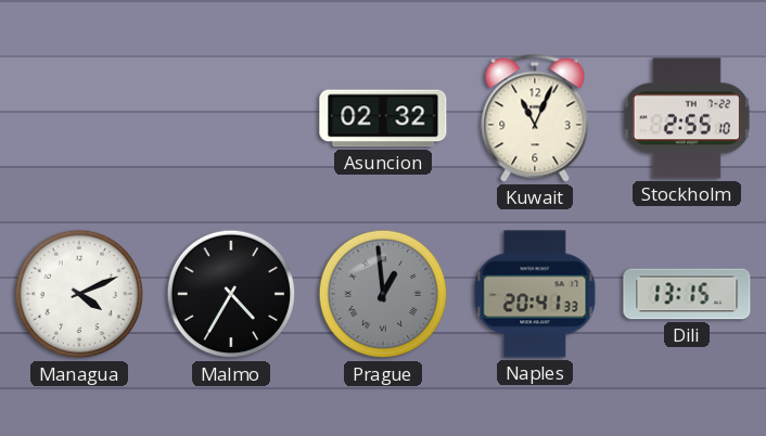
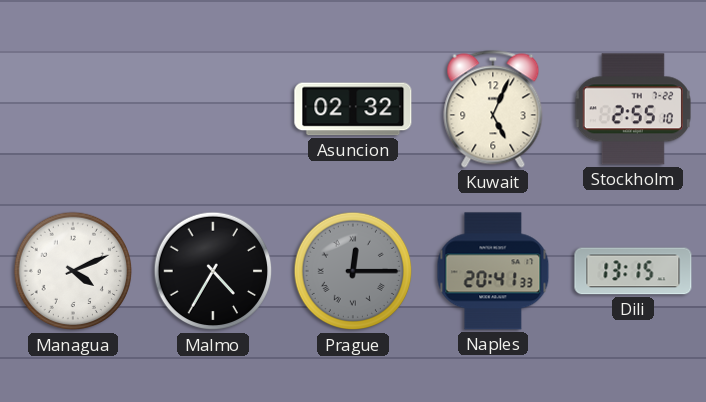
Kuwait: 11:04 -> 5:04
Prague: 12:59 -> 12:15
